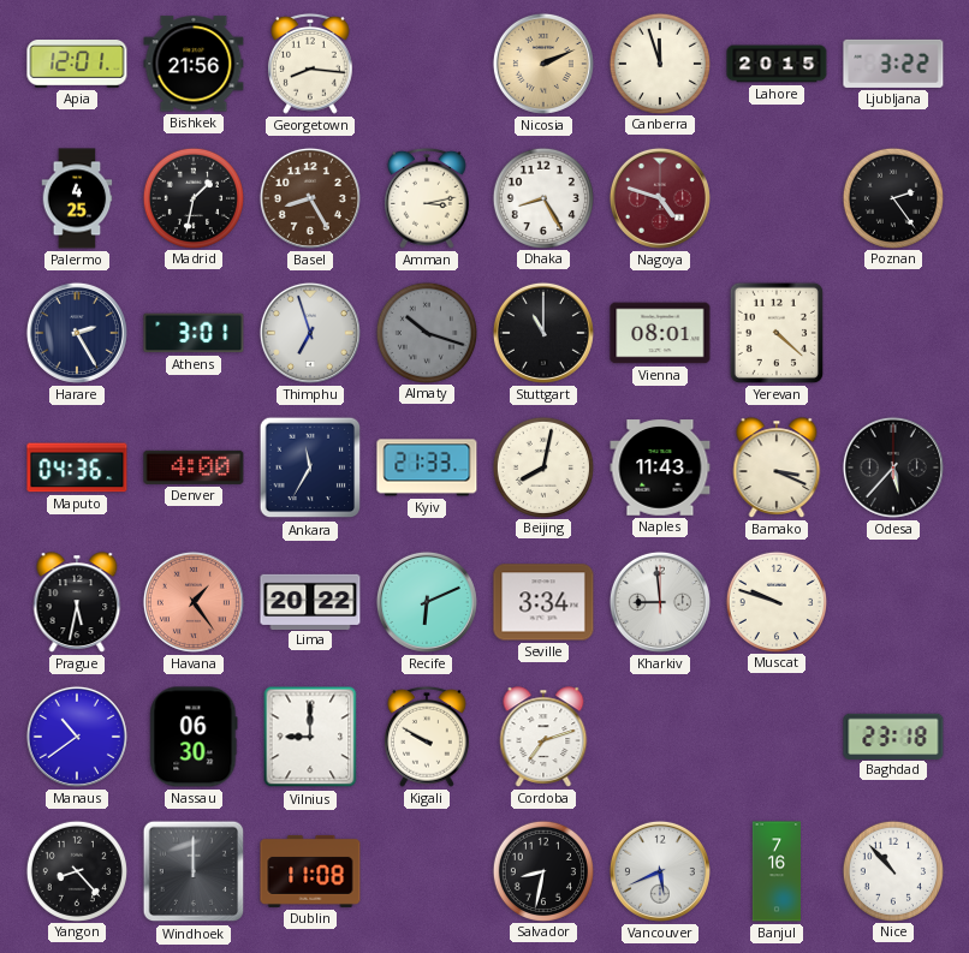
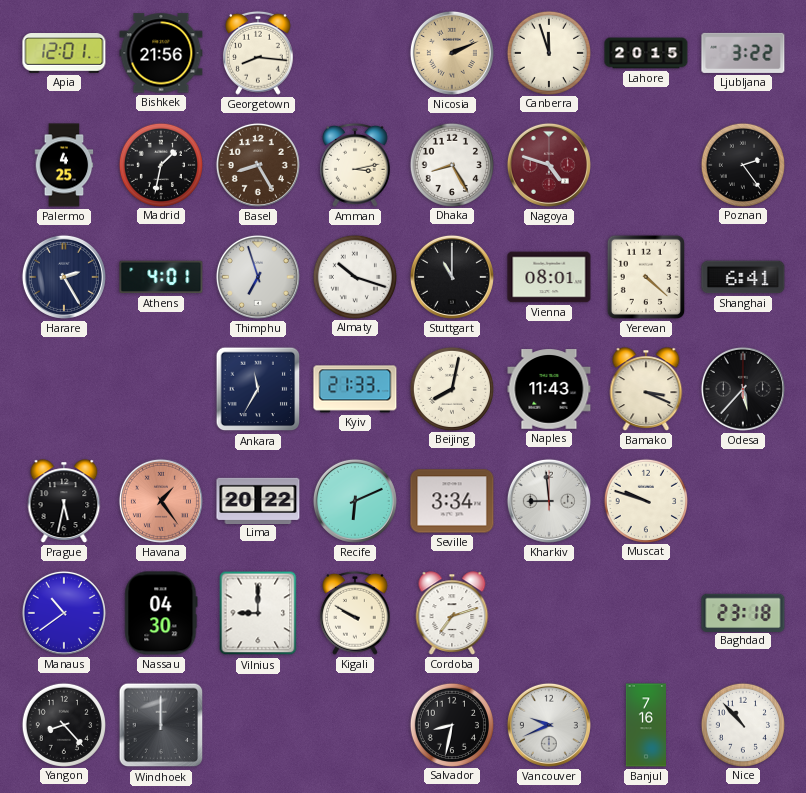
Athens: 3:01 -> 4:01
Almaty dial: grey -> white
Shanghai: none -> 6:41
Maputo: 04:36 -> none
Denver: 4:00 -> none
Nassau: 06:30 -> 04:30
Dublin: 11:08 -> none
Vancouver: 5:41 -> 9:41
